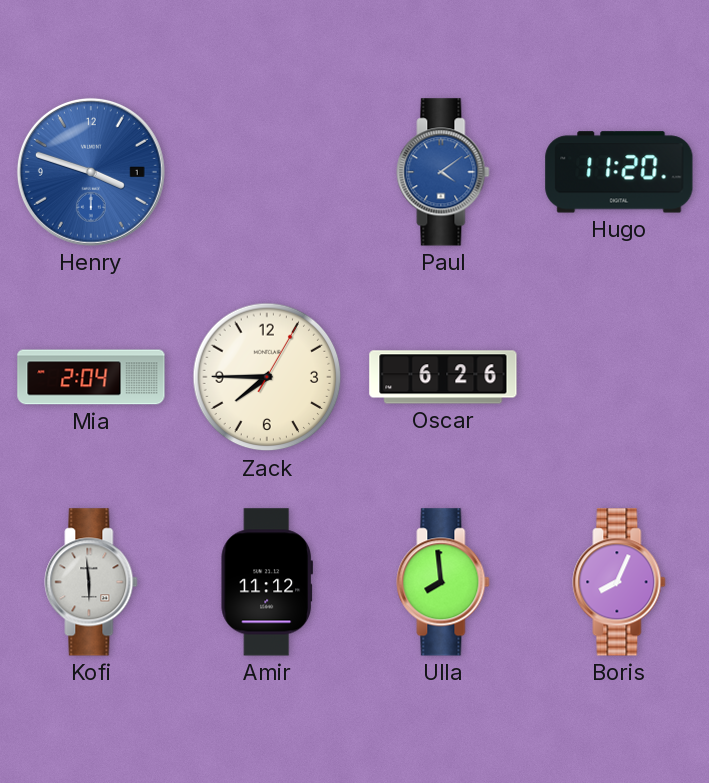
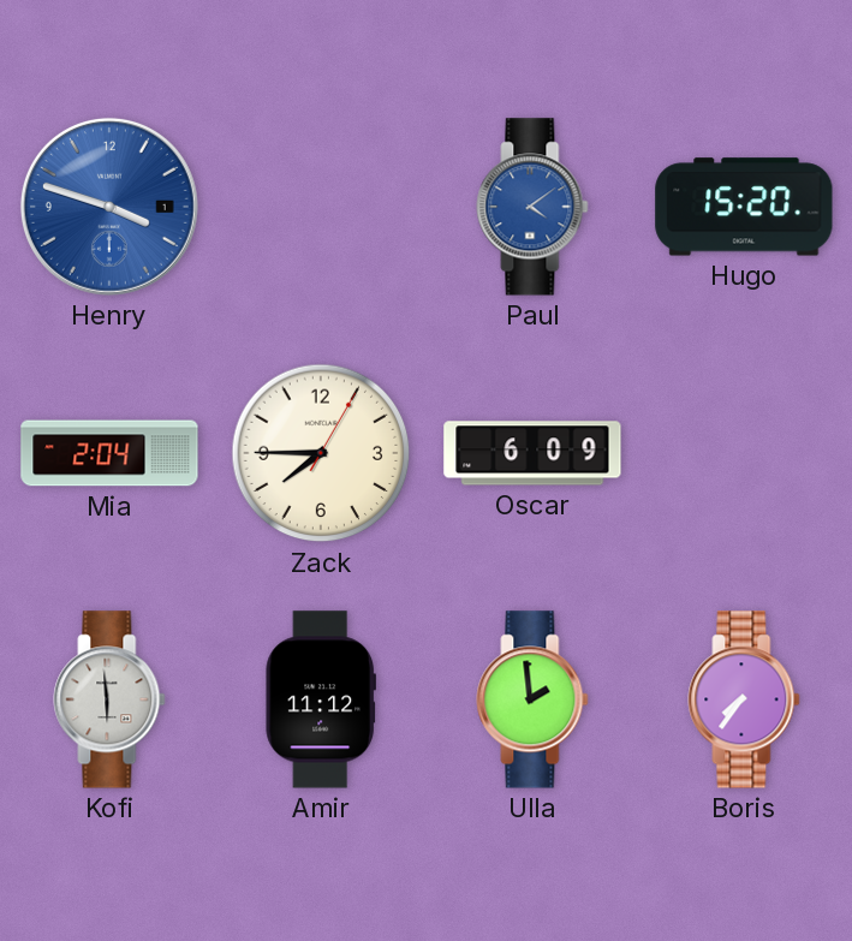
Hugo: 11:20 -> 15:20
Oscar: 6:26 -> 6:09
Ulla: 7:59 -> 1:59
Boris: 8:04 -> 7:36
